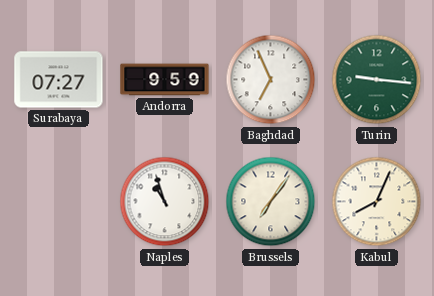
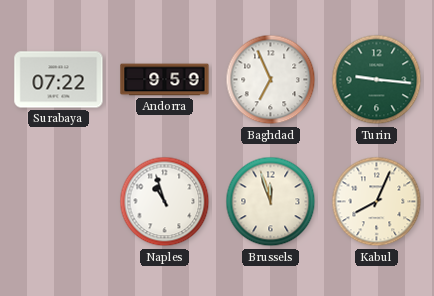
Surabaya: 07:27 -> 07:22
Brussels: 7:06 -> 11:57
